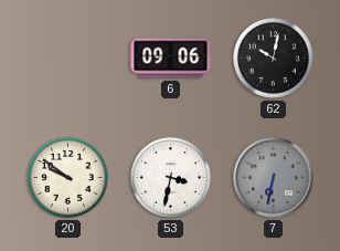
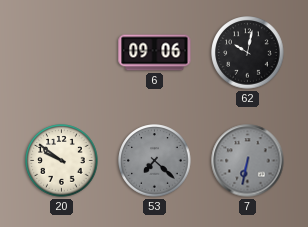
53: 3:32 -> 7:22
53 dial: white -> grey
